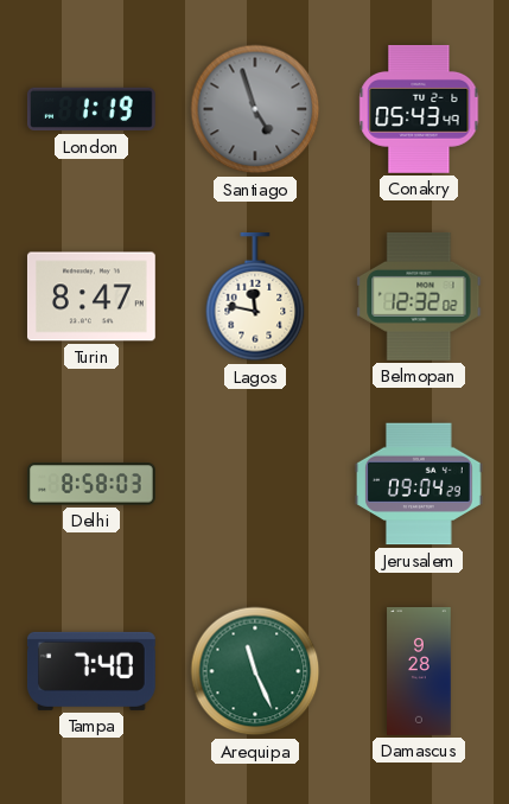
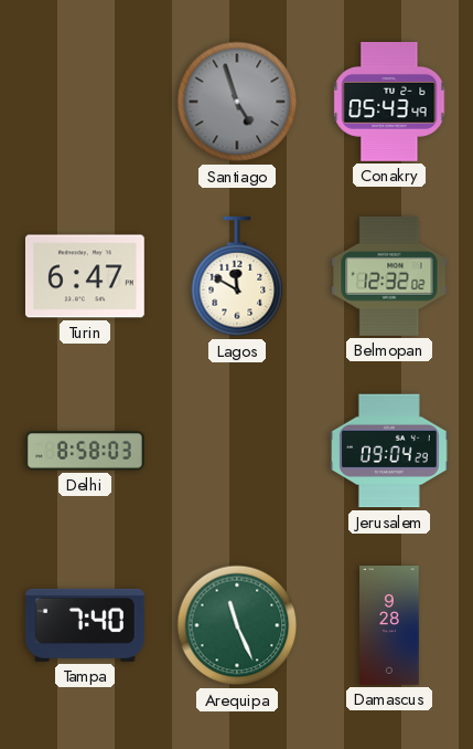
London: 1:19 -> none
Turin: 8:47 -> 6:47
Lagos: 11:47 -> 11:50
